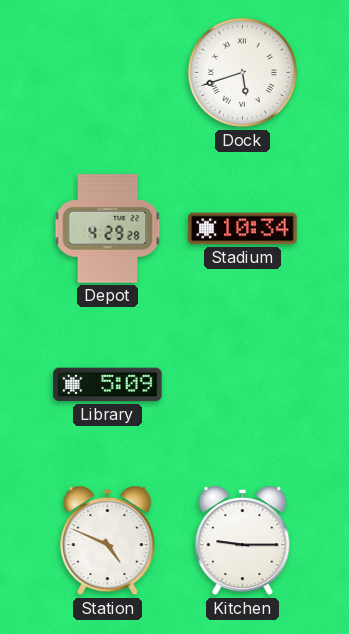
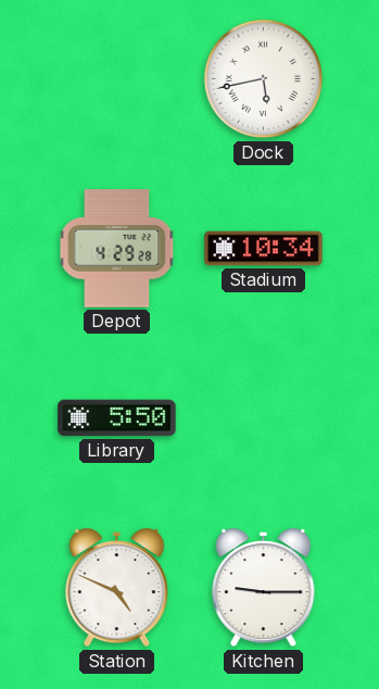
Dock: 5:42 -> 5:43
Library: 5:09 -> 5:50
